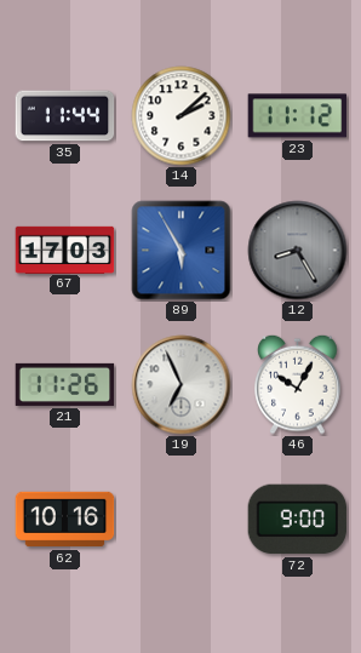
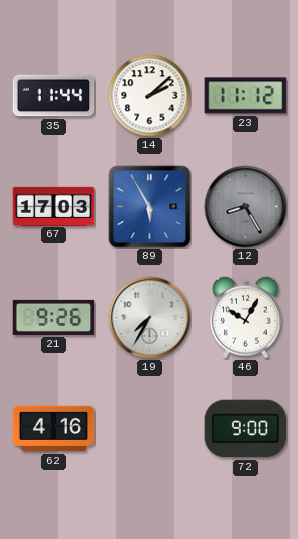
21: 11:26 -> 9:26
19: 6:56 -> 7:35
62: 10:16 -> 4:16
